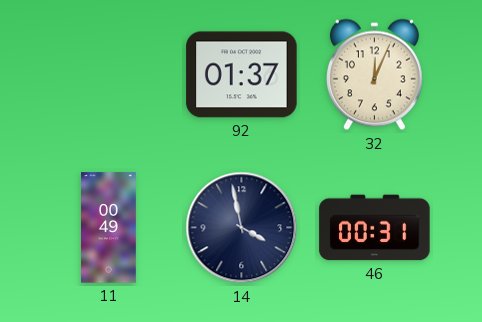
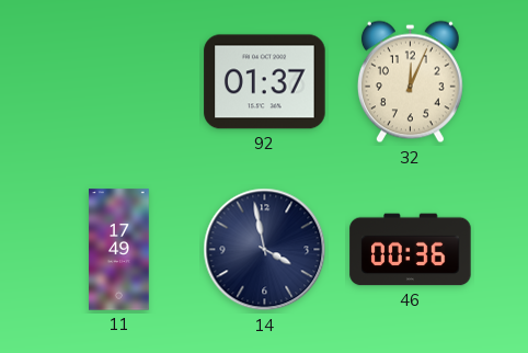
11: 00:49 -> 17:49
46: 00:31 -> 00:36
